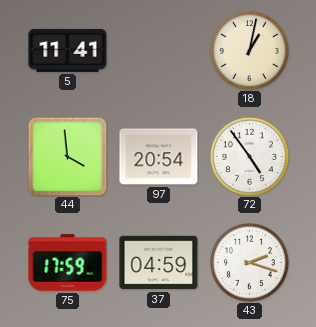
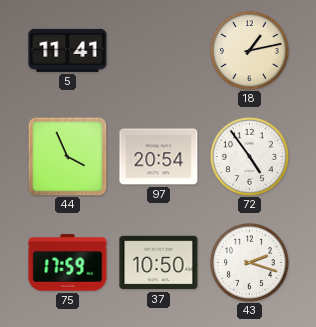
18: 1:02 -> 1:13
44: 3:59 -> 3:56
37: 04:59 -> 10:50
